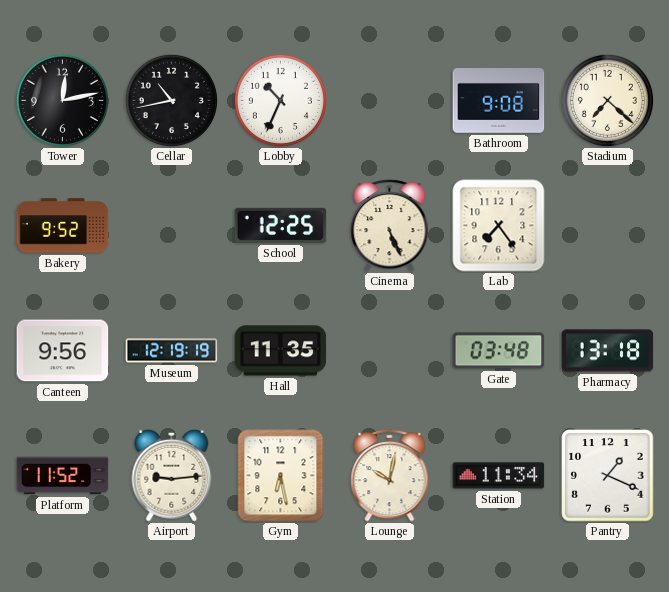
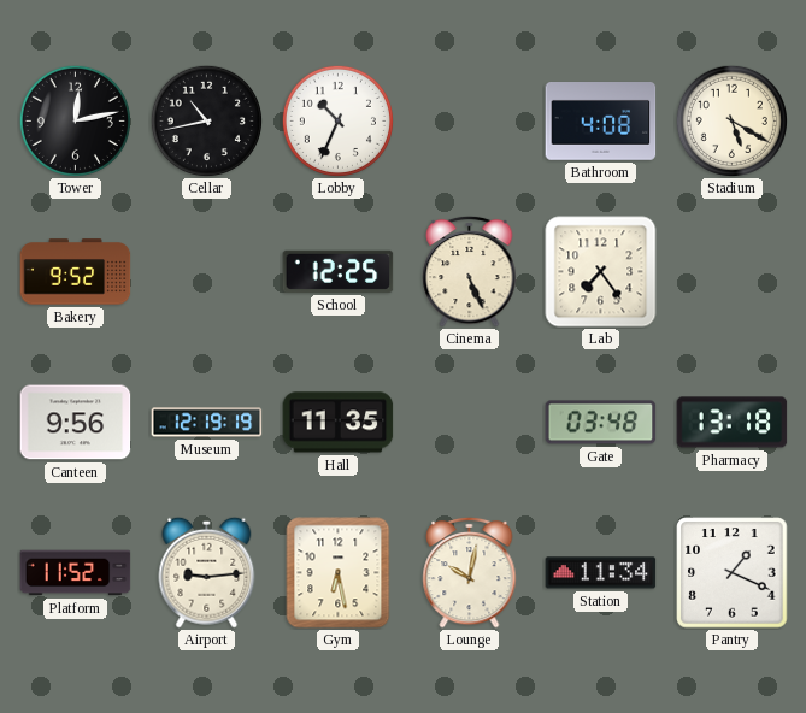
Bathroom: 9:08 -> 4:08
Stadium: 7:22 -> 5:20
